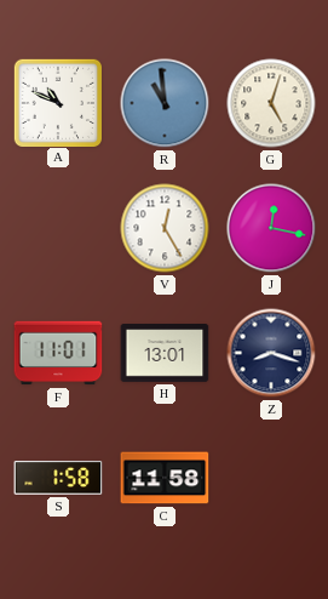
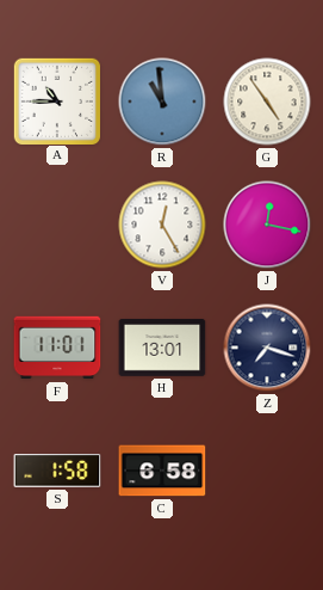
A: 10:49 -> 10:45
G: 5:03 -> 4:54
Z: 8:18 -> 7:18
C: 11:58 -> 6:58
